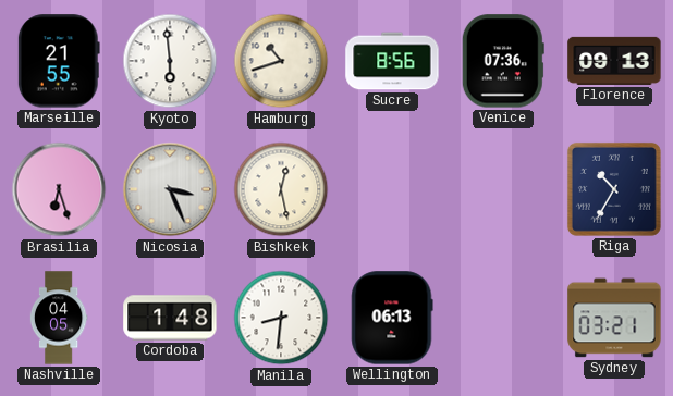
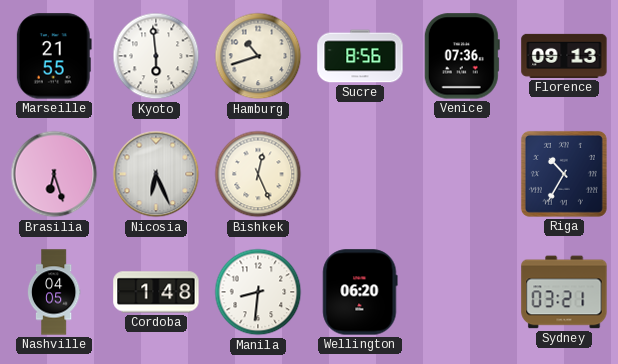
Nicosia: 3:26 -> 6:26
Bishkek: 12:28 -> 12:26
Wellington: 06:13 -> 06:20
